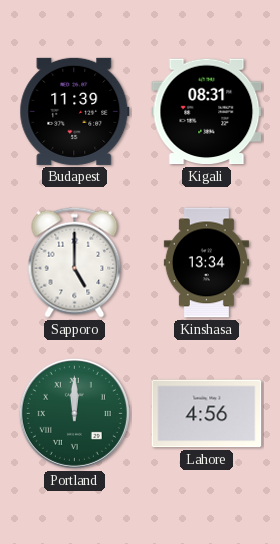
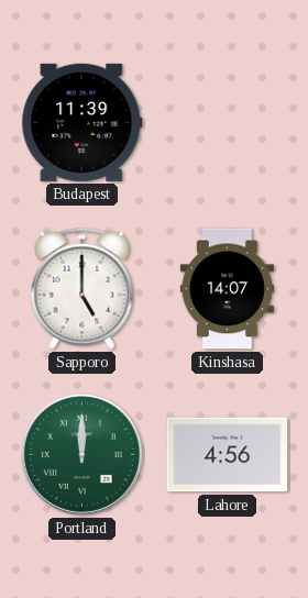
Kigali: 08:31 -> none
Kinshasa: 13:34 -> 14:07
